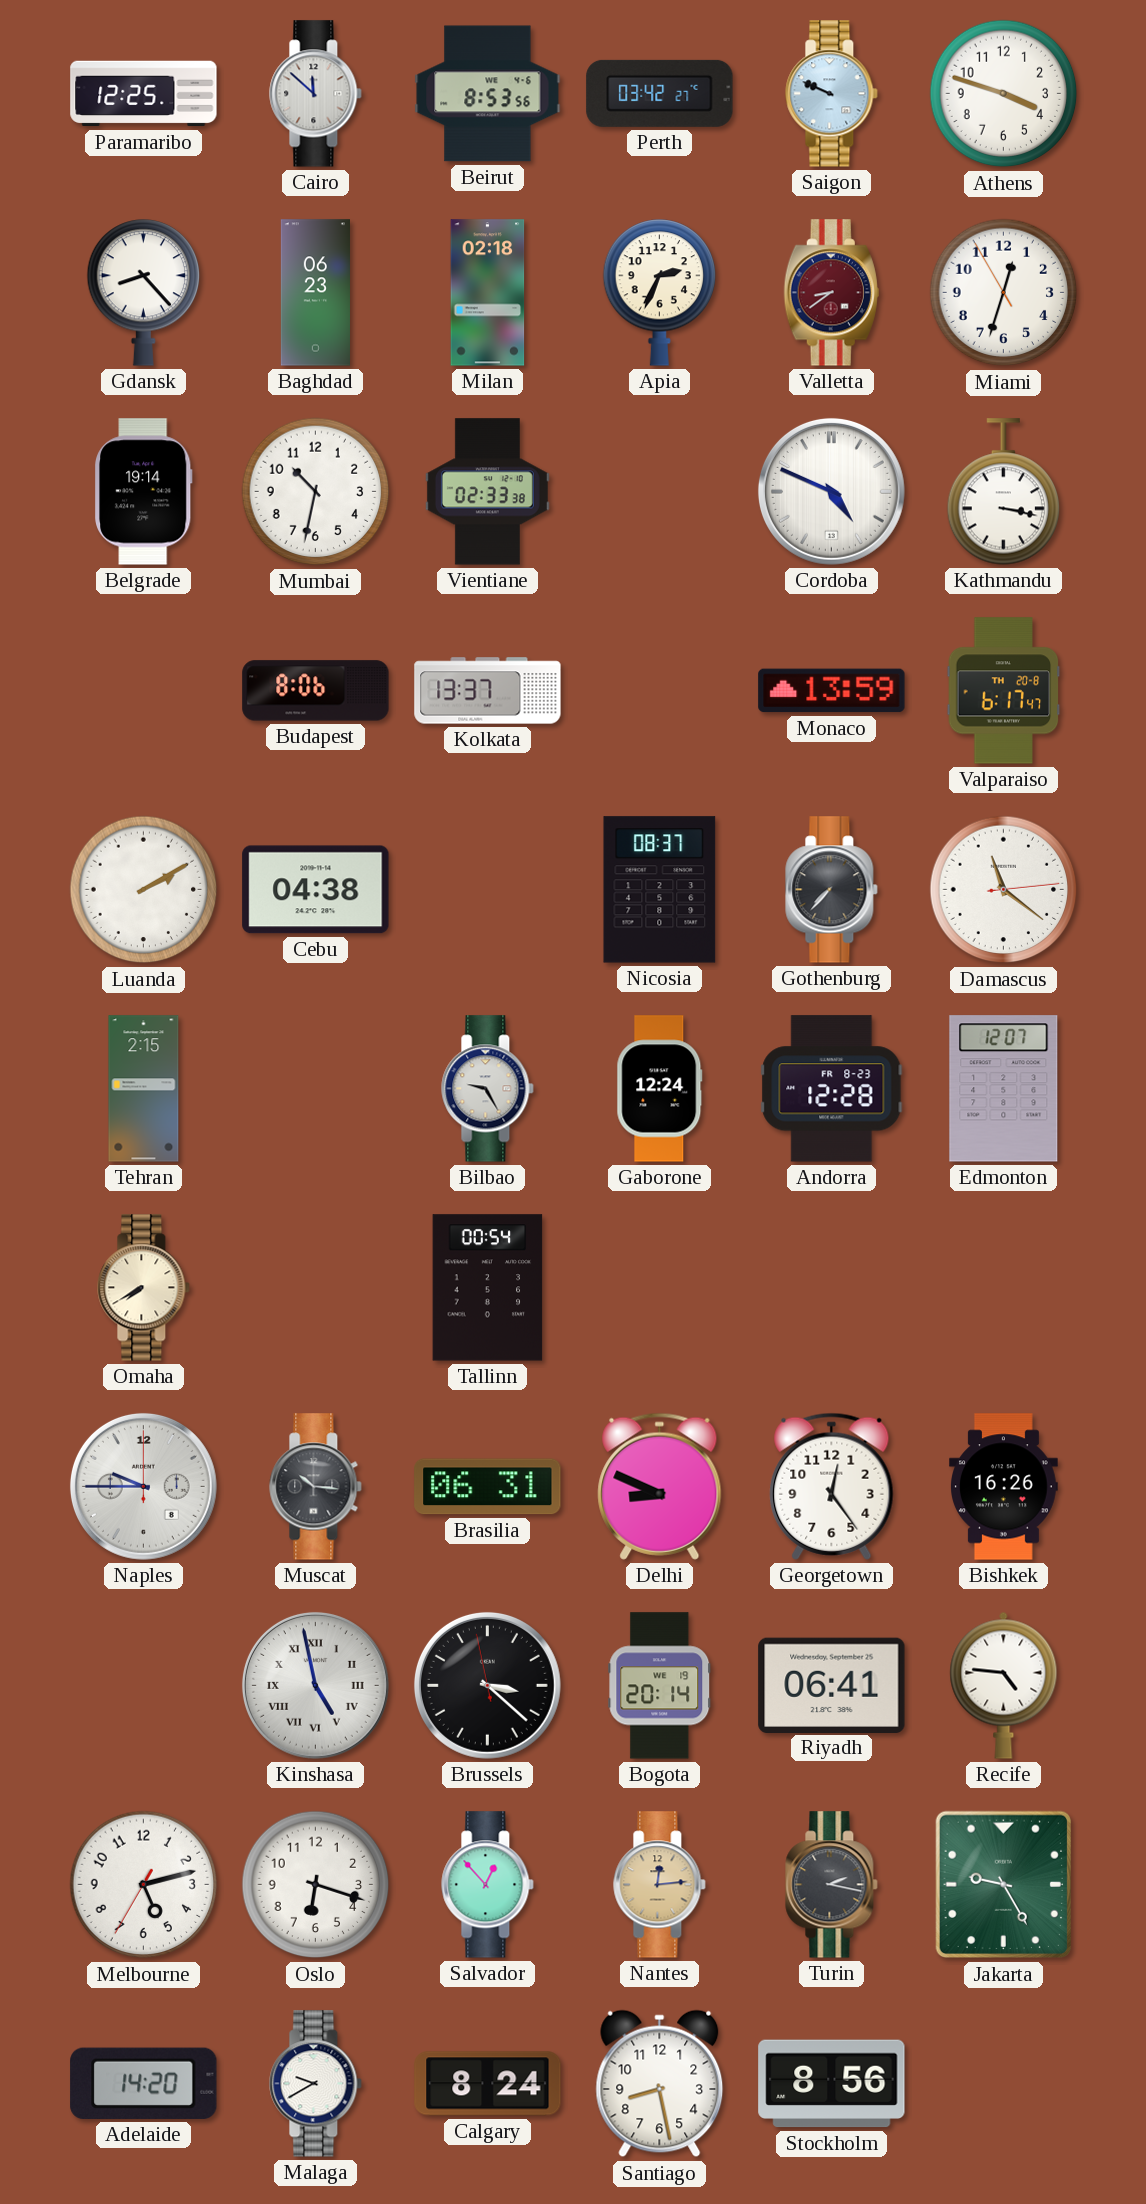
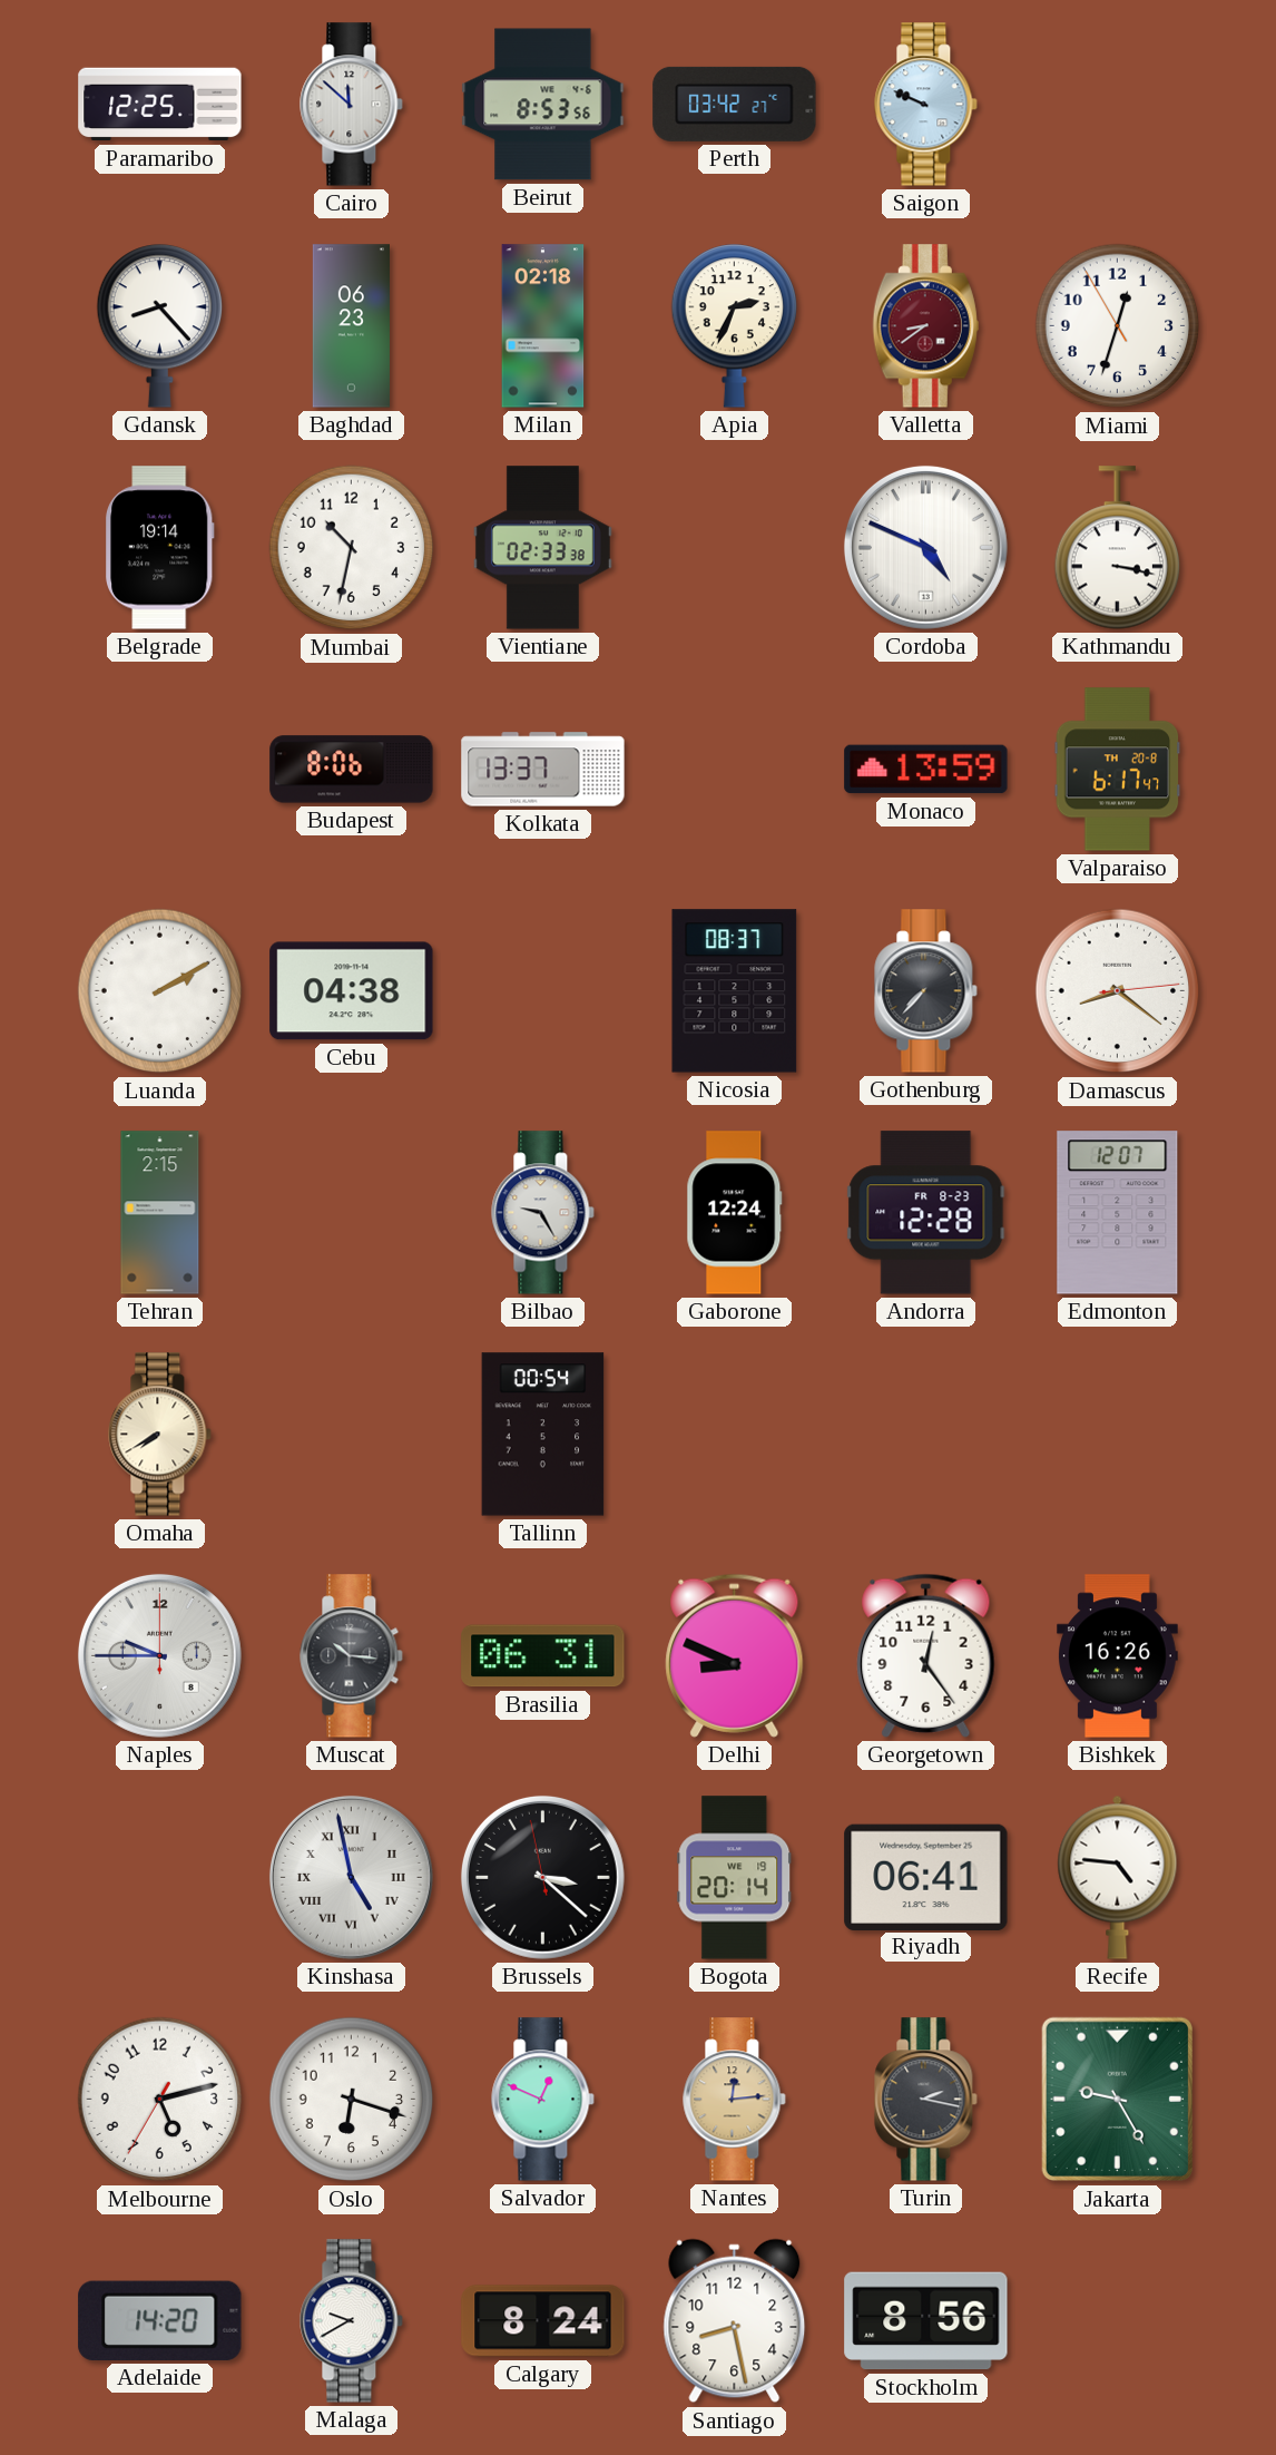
Athens: 3:48 -> none
Damascus: 11:21 -> 8:21
Salvador: 12:53 -> 12:49
